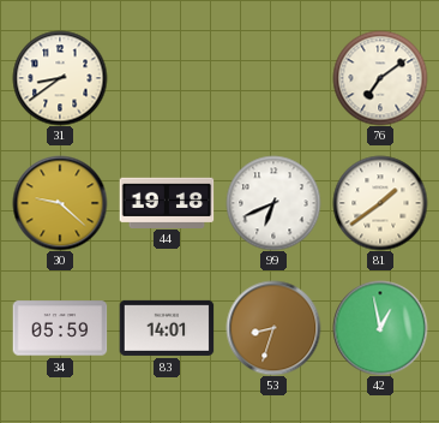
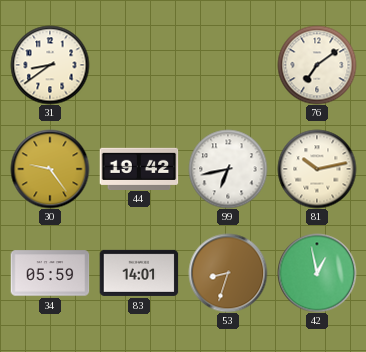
30: 9:22 -> 9:24
44: 19:18 -> 19:42
99: 6:41 -> 6:43
81: 1:39 -> 10:13
